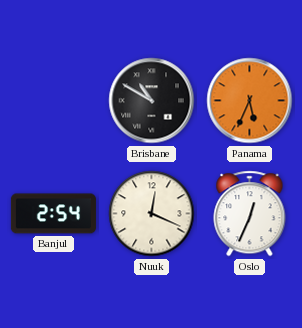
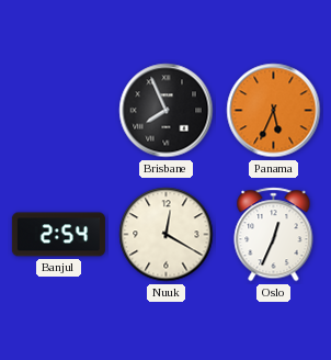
Brisbane: 10:50 -> 7:56
Nuuk: 12:19 -> 12:20
